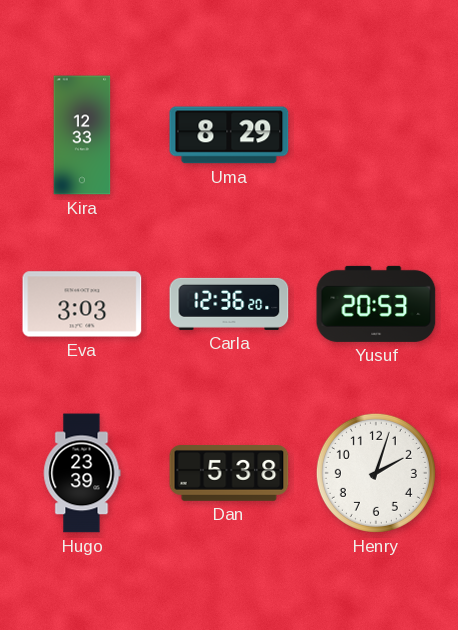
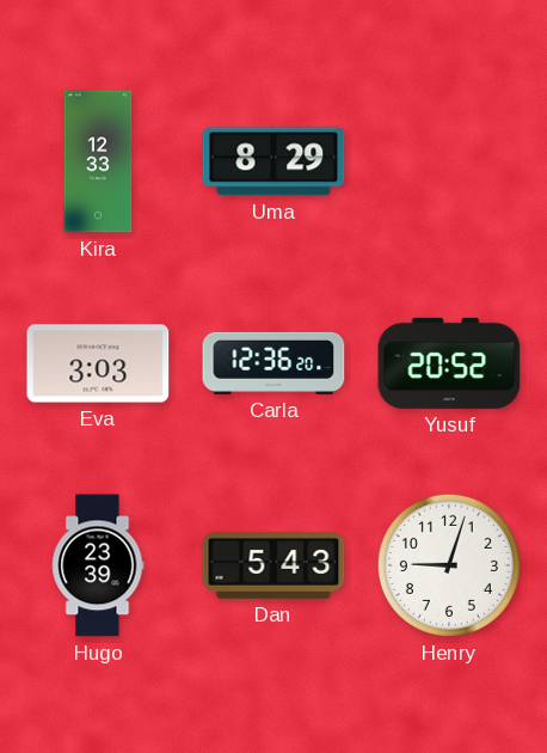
Yusuf: 20:53 -> 20:52
Dan: 5:38 -> 5:43
Henry: 2:03 -> 9:03
